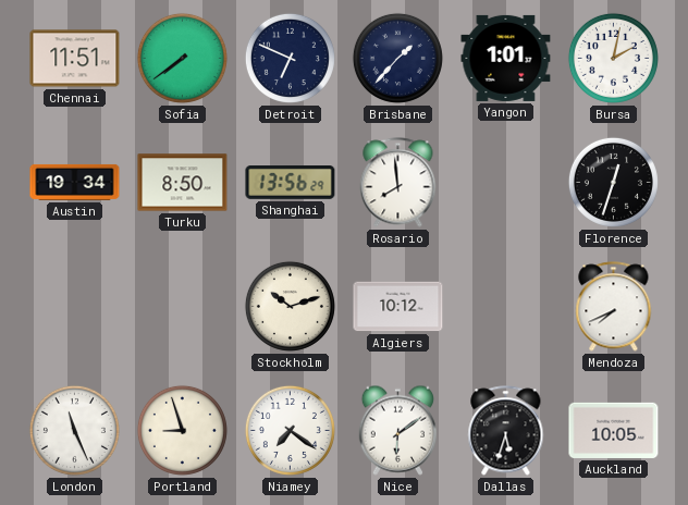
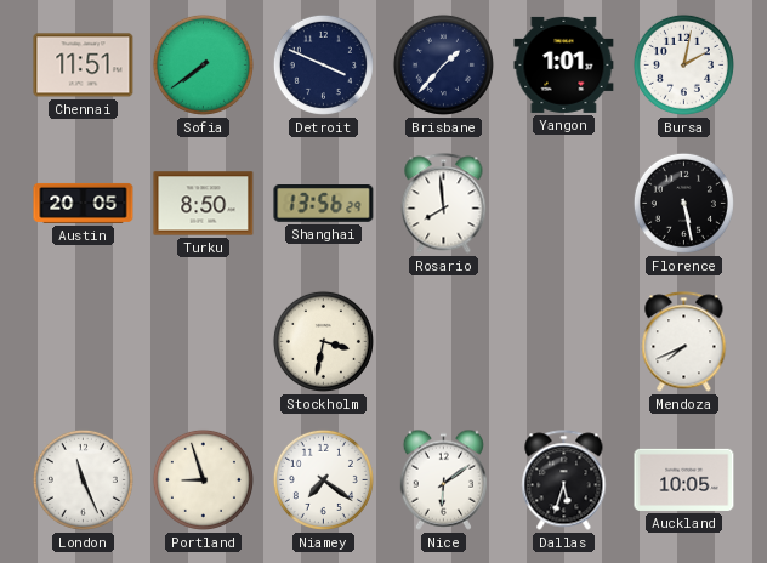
Detroit: 6:49 -> 3:49
Austin: 19:34 -> 20:05
Florence: 12:33 -> 5:28
Stockholm: 10:12 -> 3:32
Algiers: 10:12 -> none
